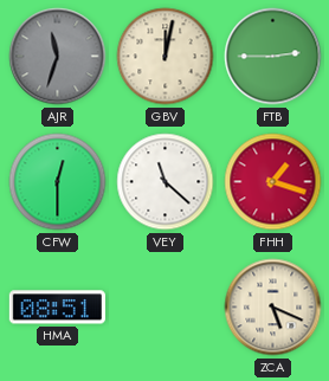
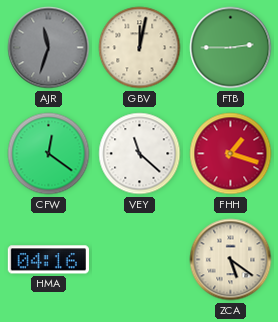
CFW: 12:30 -> 12:21
HMA: 08:51 -> 04:16
ZCA: 5:19 -> 5:21
